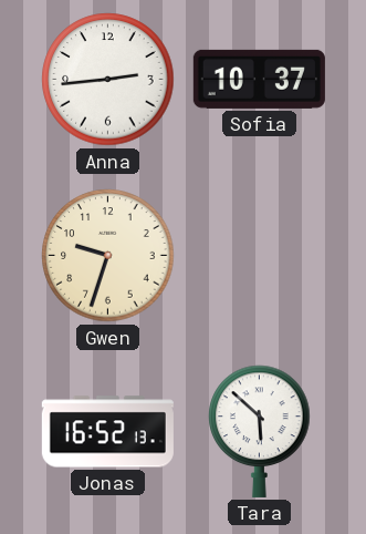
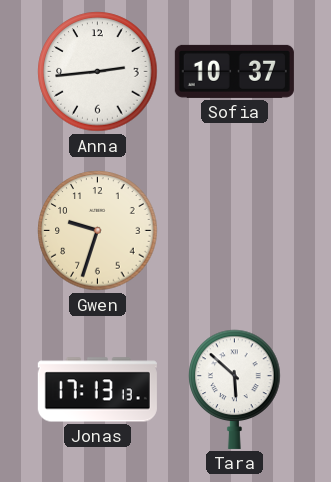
Jonas: 16:52 -> 17:13
